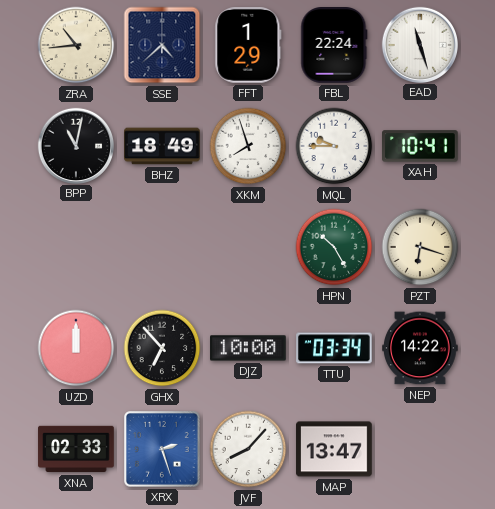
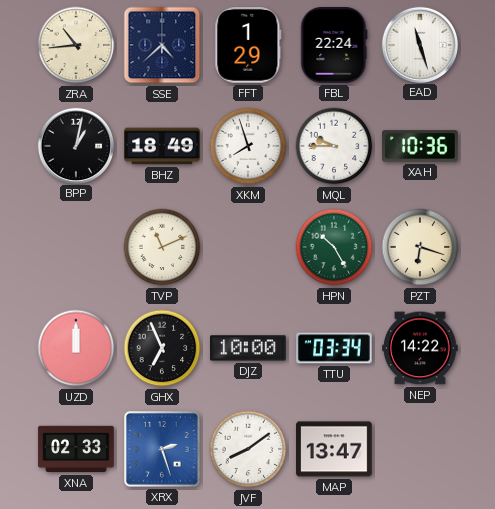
BPP: 11:02 -> 1:02
XAH: 10:41 -> 10:36
TVP: none -> 11:11
GHX: 6:53 -> 6:56
JVF: 8:07 -> 8:09
